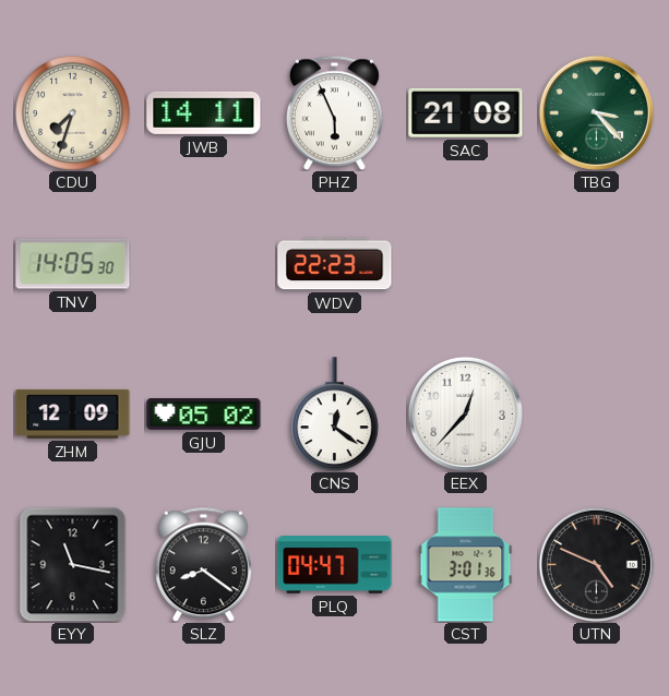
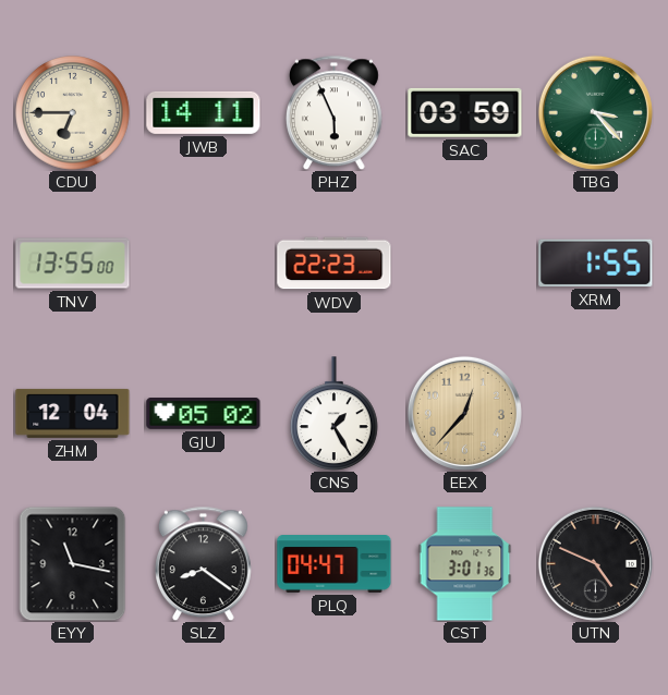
CDU: 7:33 -> 6:45
SAC: 21:08 -> 03:59
TNV: 14:05 -> 13:55
XRM: none -> 1:55
ZHM: 12:09 -> 12:04
CNS: 12:21 -> 1:25
EEX dial: white -> champagne
